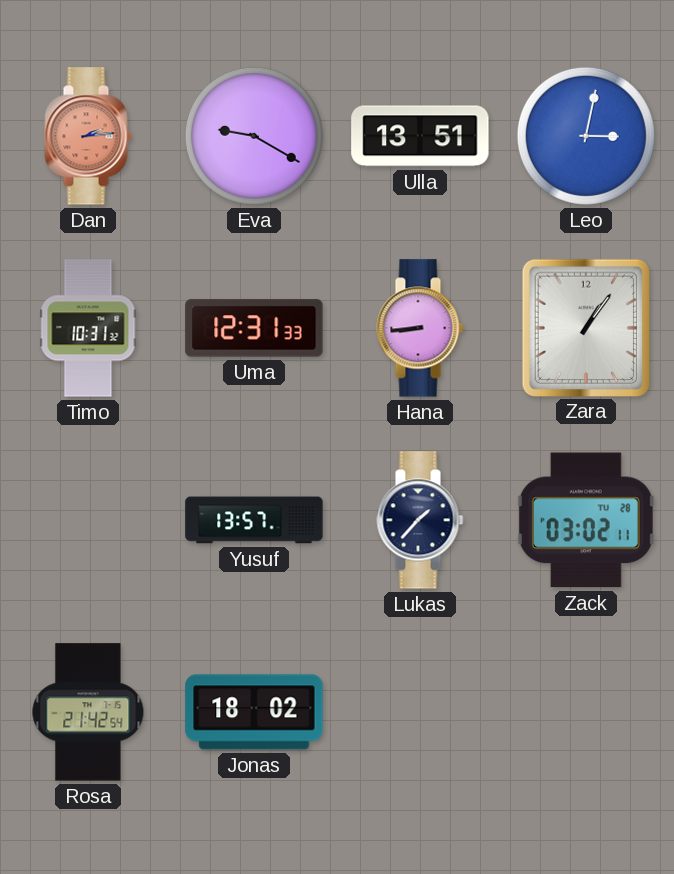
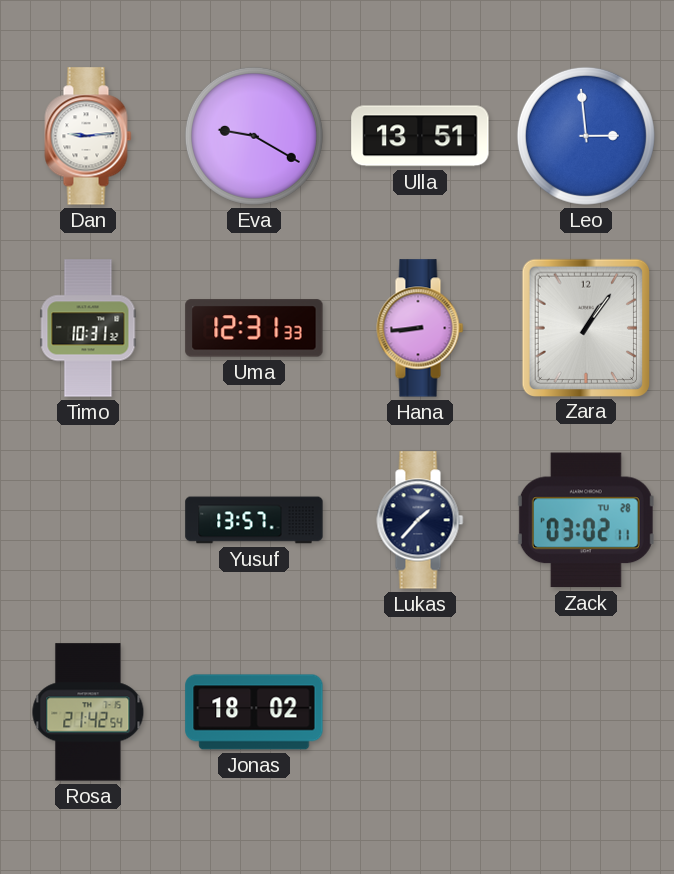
Dan: 2:14 -> 9:14
Dan dial: salmon -> white
Leo: 3:02 -> 2:59
